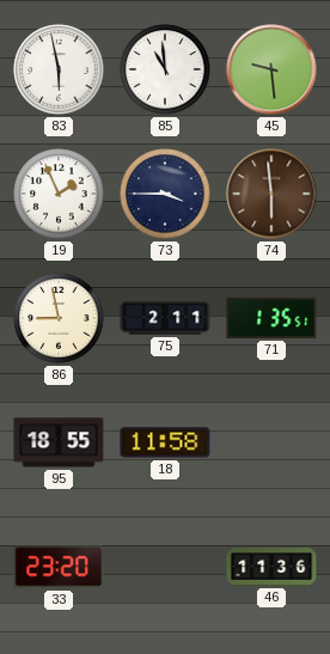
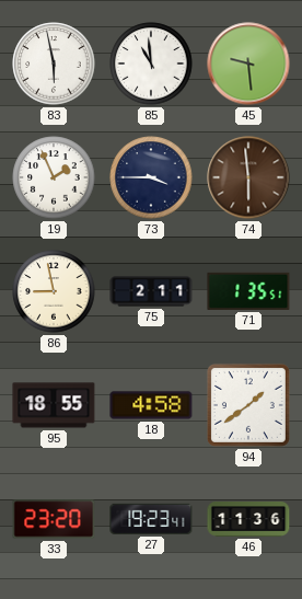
18: 11:58 -> 4:58
94: none -> 1:39
27: none -> 19:23
